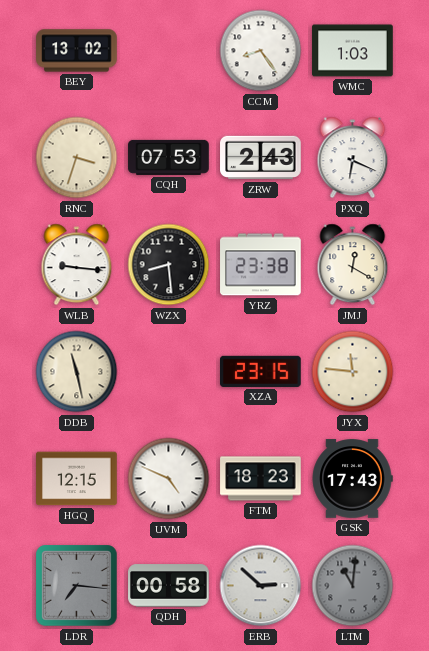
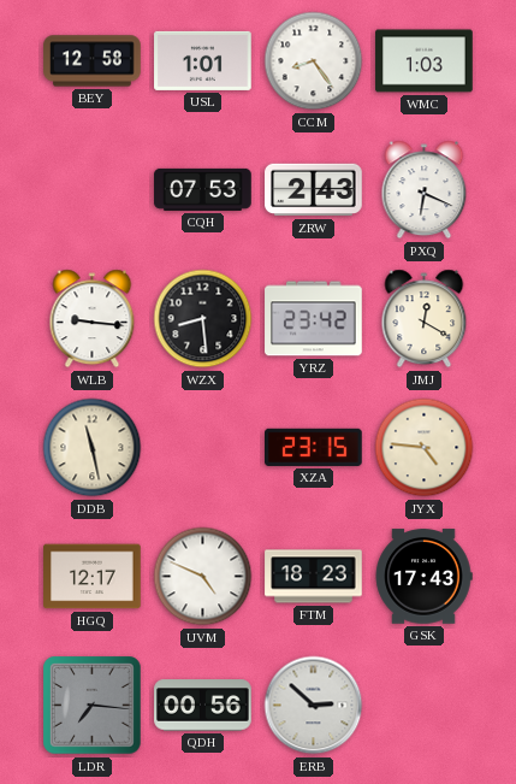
BEY: 13:02 -> 12:58
USL: none -> 1:01
RNC: 3:33 -> none
YRZ: 23:38 -> 23:42
JYX: 11:46 -> 4:46
HGQ: 12:15 -> 12:17
QDH: 00:58 -> 00:56
LTM: 11:01 -> none
